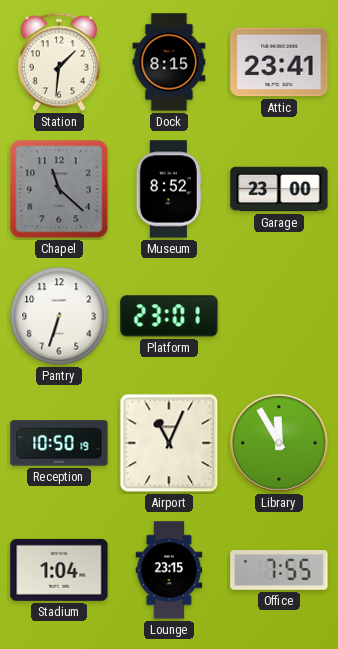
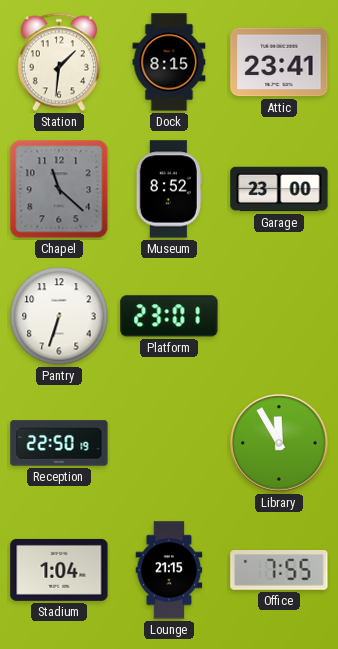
Reception: 10:50 -> 22:50
Airport: 11:04 -> none
Lounge: 23:15 -> 21:15
